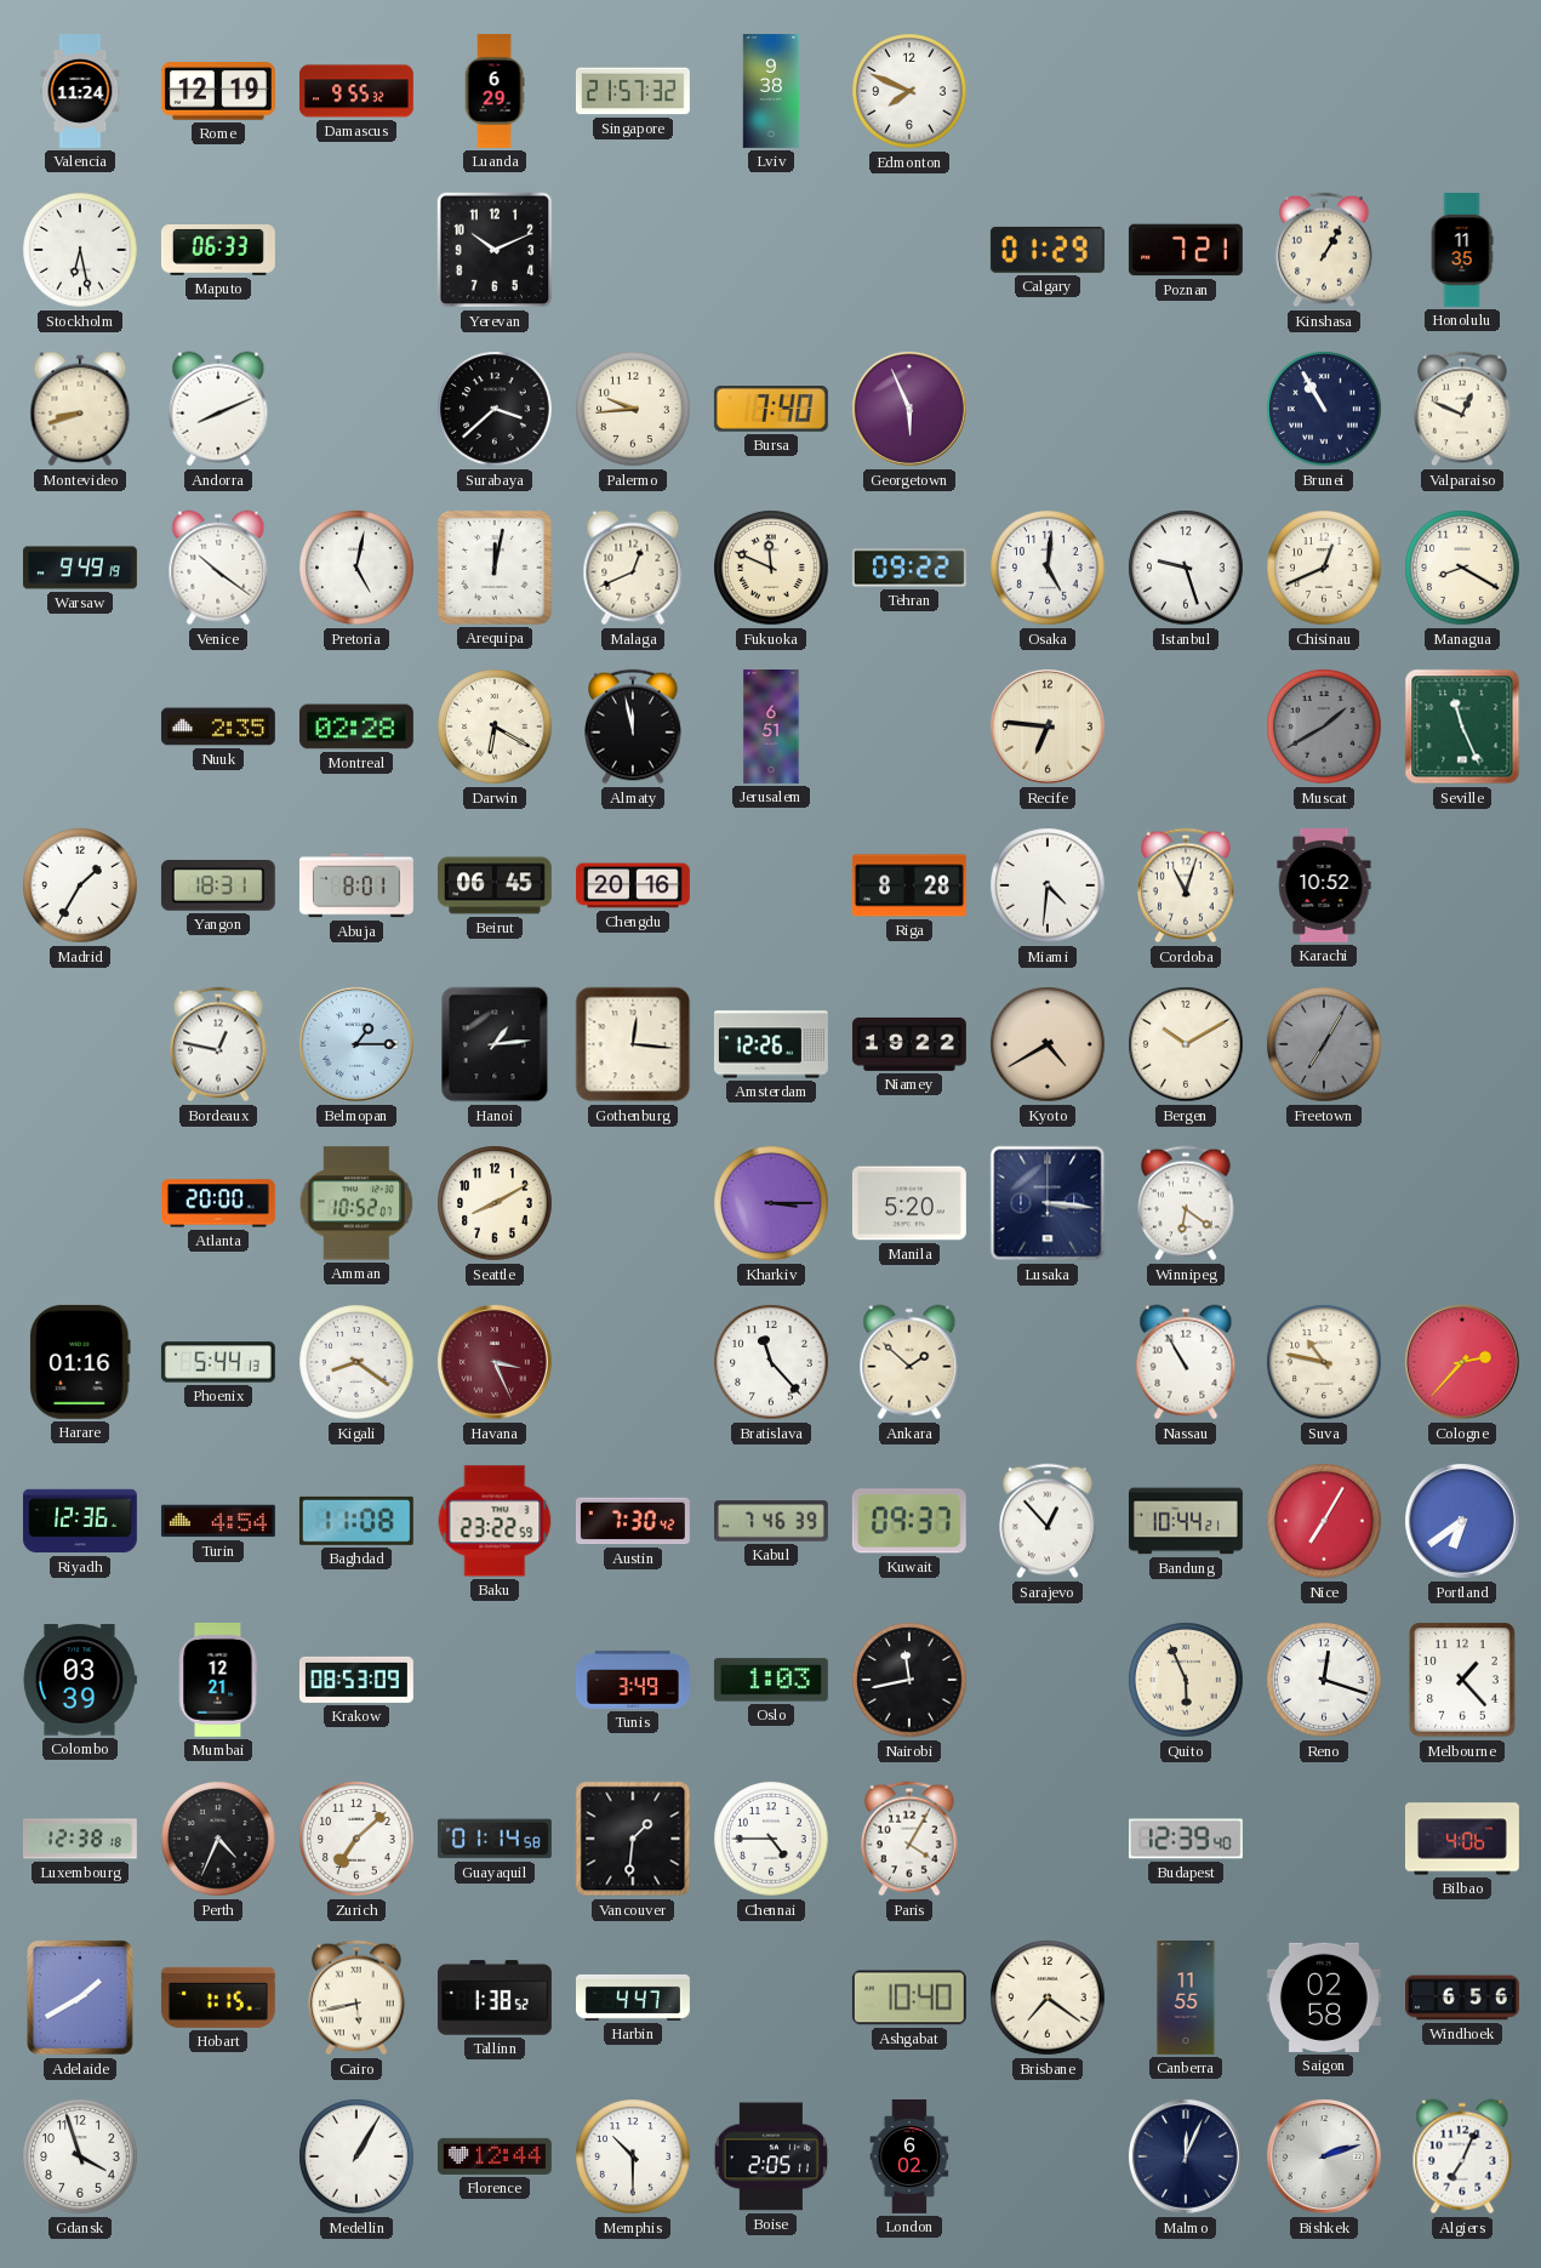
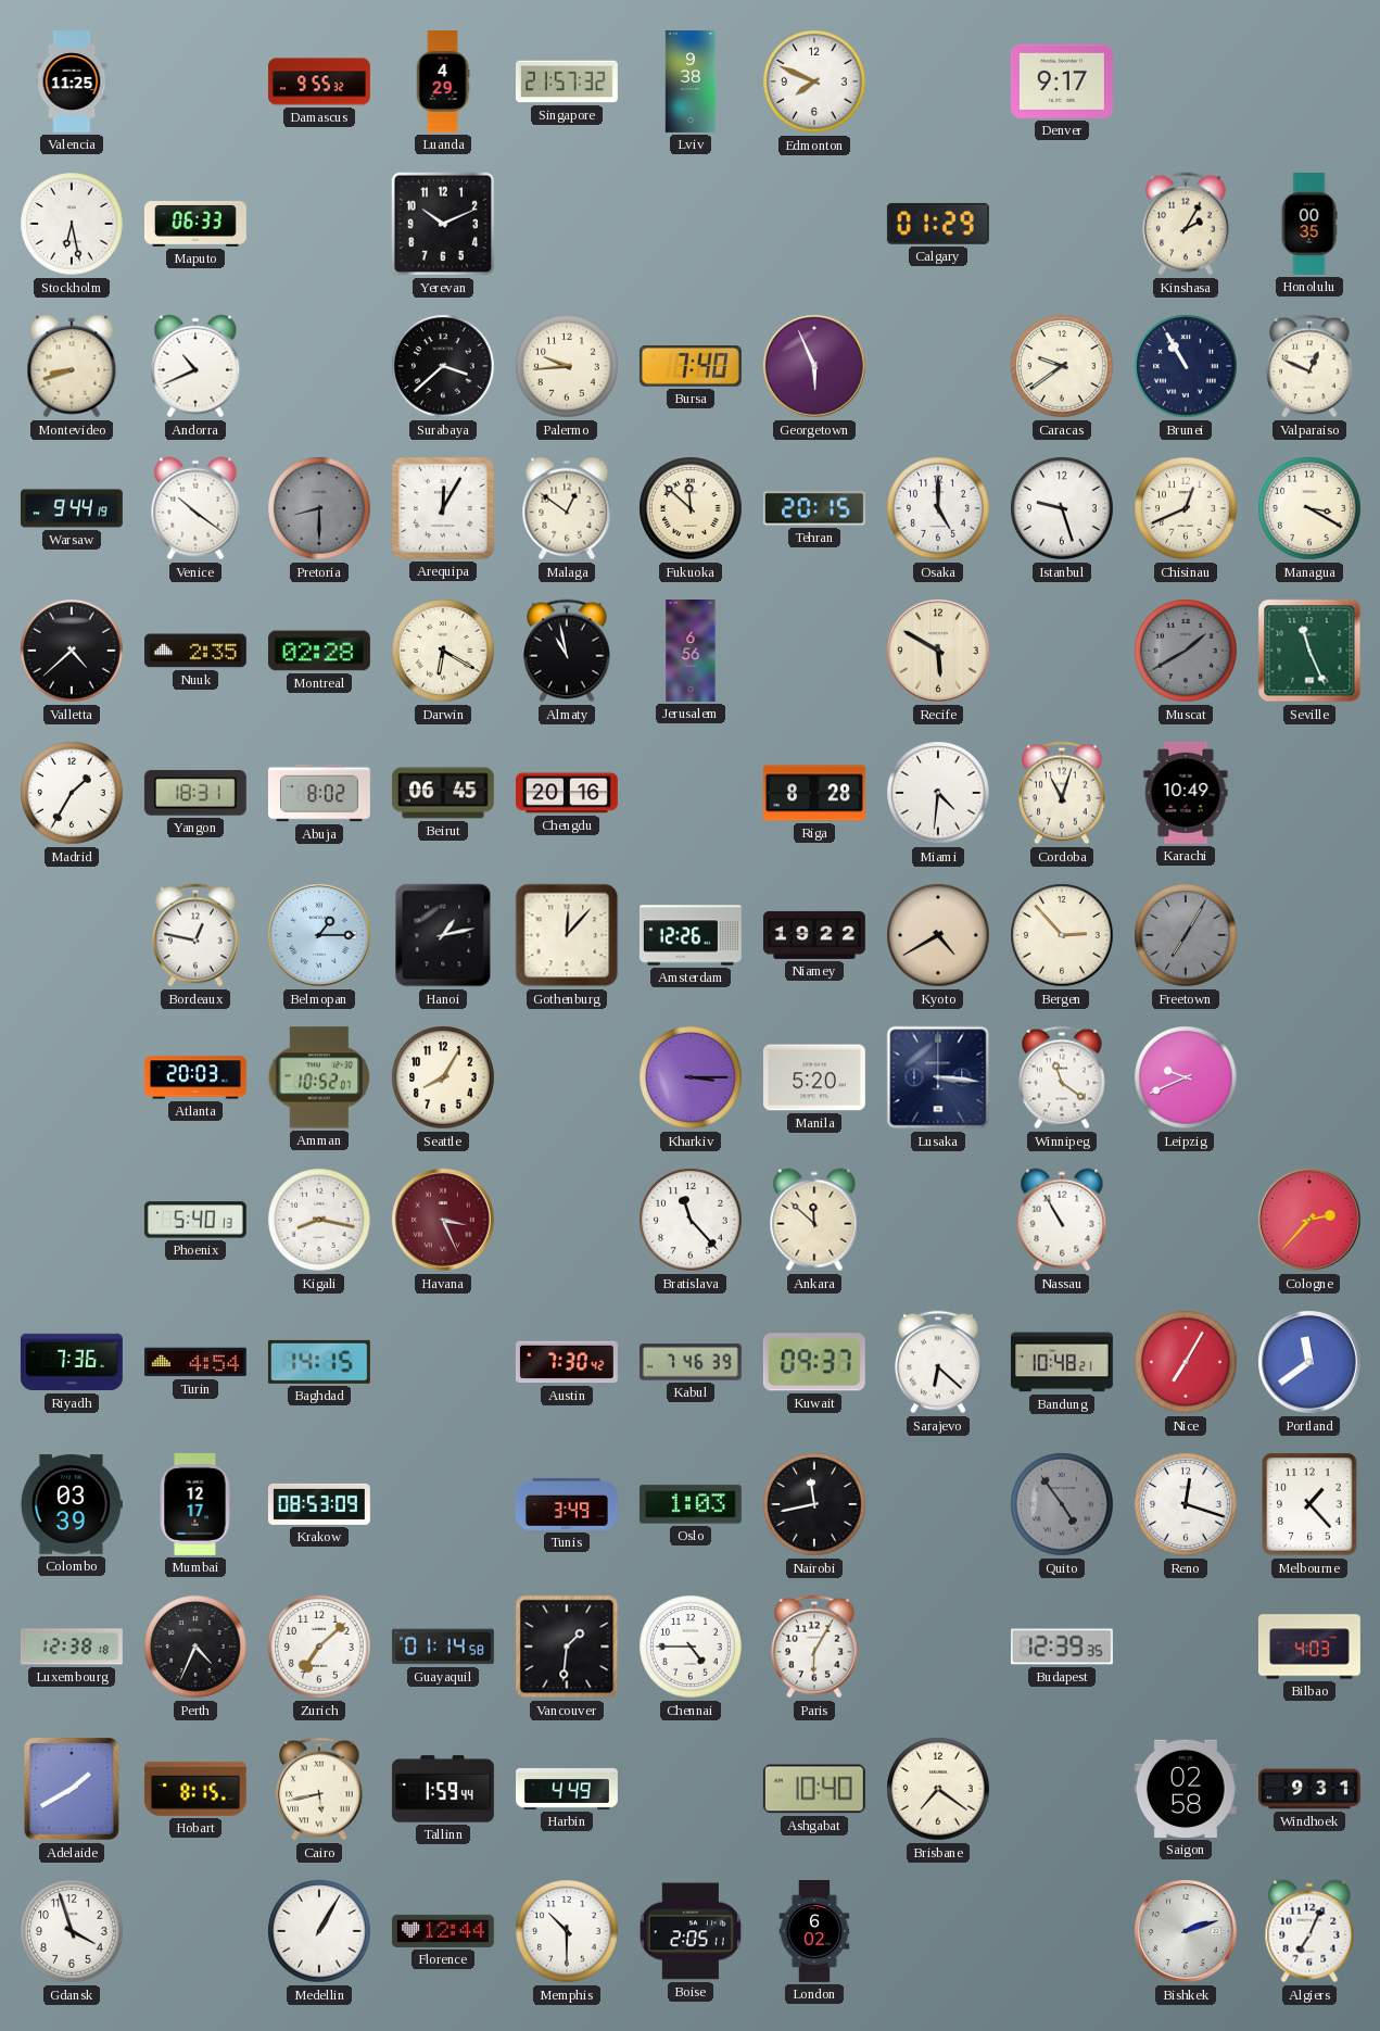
Valencia: 11:24 -> 11:25
Rome: 12:19 -> none
Luanda: 6:29 -> 4:29
Denver: none -> 9:17
Poznan: 7:21 -> none
Kinshasa: 1:05 -> 2:05
Honolulu: 11:35 -> 00:35
Andorra: 8:11 -> 10:41
Caracas: none -> 9:39
Warsaw: 9:49 -> 9:44
Pretoria: 5:02 -> 8:30
Pretoria dial: white -> grey
Arequipa: 12:02 -> 12:05
Malaga: 12:41 -> 12:51
Fukuoka: 11:49 -> 11:52
Tehran: 09:22 -> 20:15
Osaka: 5:01 -> 5:00
Managua: 8:20 -> 3:20
Valletta: none -> 4:38
Almaty: 11:58 -> 10:58
Jerusalem: 6:51 -> 6:56
Recife: 6:46 -> 5:50
Abuja: 8:01 -> 8:02
Karachi: 10:52 -> 10:49
Hanoi: 1:14 -> 1:13
Gothenburg: 12:16 -> 12:07
Bergen: 10:10 -> 2:53
Atlanta: 20:00 -> 20:03
Seattle: 8:10 -> 8:05
Winnipeg: 6:21 -> 11:21
Leipzig: none -> 9:41
Harare: 01:16 -> none
Phoenix: 5:44 -> 5:40
Kigali: 8:21 -> 8:17
Ankara: 1:52 -> 11:52
Suva: 10:47 -> none
Riyadh: 12:36 -> 7:36
Baghdad: 11:08 -> 14:15
Baku: 23:22 -> none
Sarajevo: 12:53 -> 6:22
Bandung: 10:44 -> 10:48
Portland: 6:39 -> 11:39
Mumbai: 12:21 -> 12:17
Quito: 5:56 -> 4:54
Quito dial: cream -> grey
Paris: 4:05 -> 6:05
Budapest: 12:39:40 -> 12:39:35
Bilbao: 4:06 -> 4:03
Hobart: 1:15 -> 8:15
Tallinn: 1:38 -> 1:59
Harbin: 4:47 -> 4:49
Canberra: 11:55 -> none
Windhoek: 6:56 -> 9:31
Malmo: 12:04 -> none
